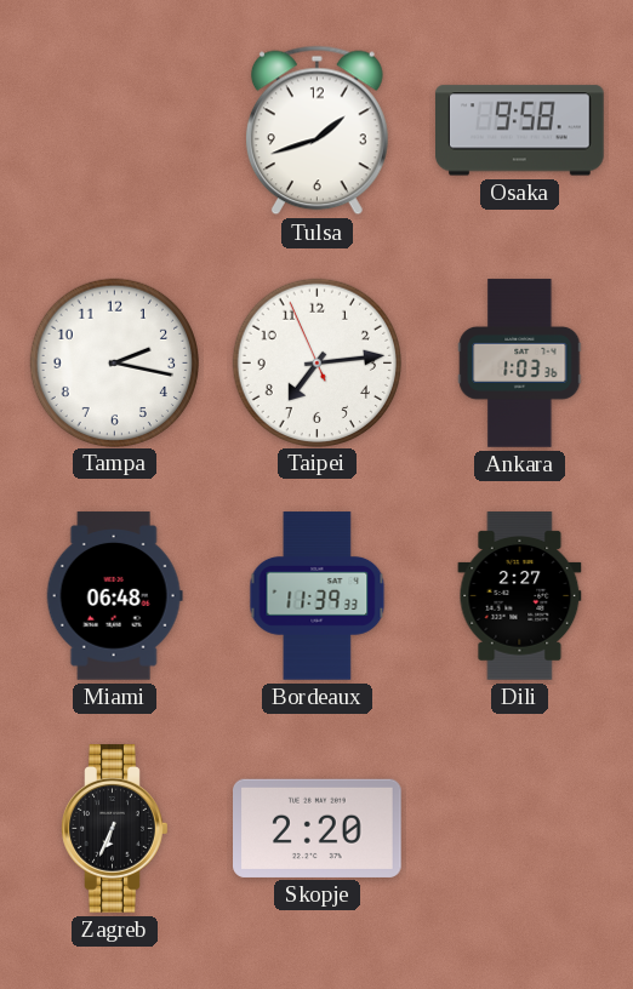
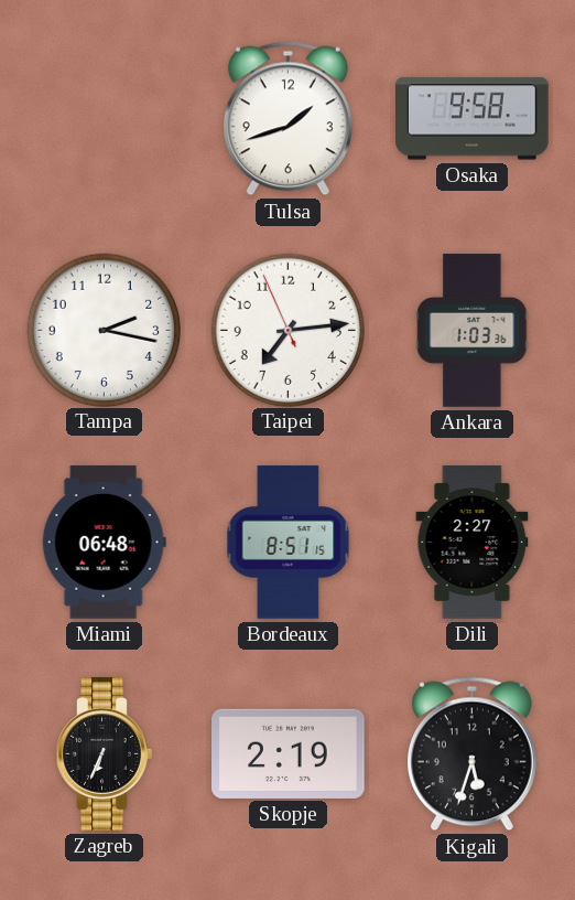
Bordeaux: 11:39 -> 8:51
Skopje: 2:20 -> 2:19
Kigali: none -> 5:33
